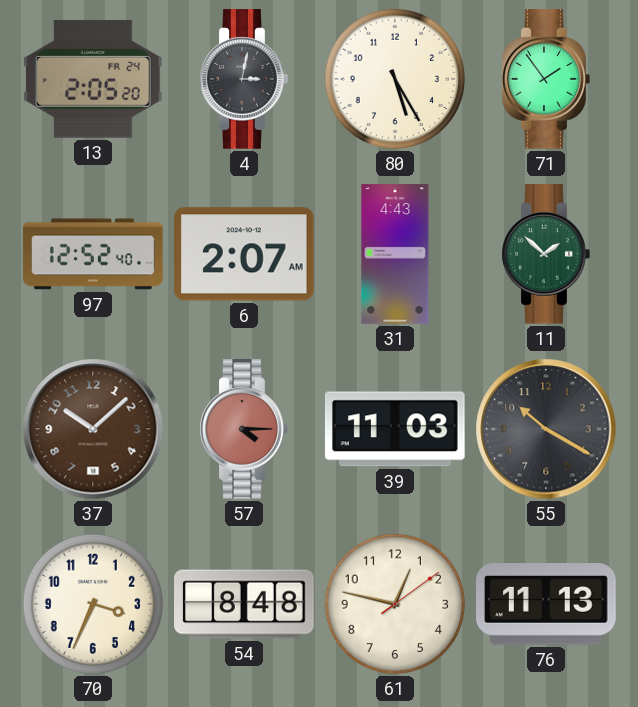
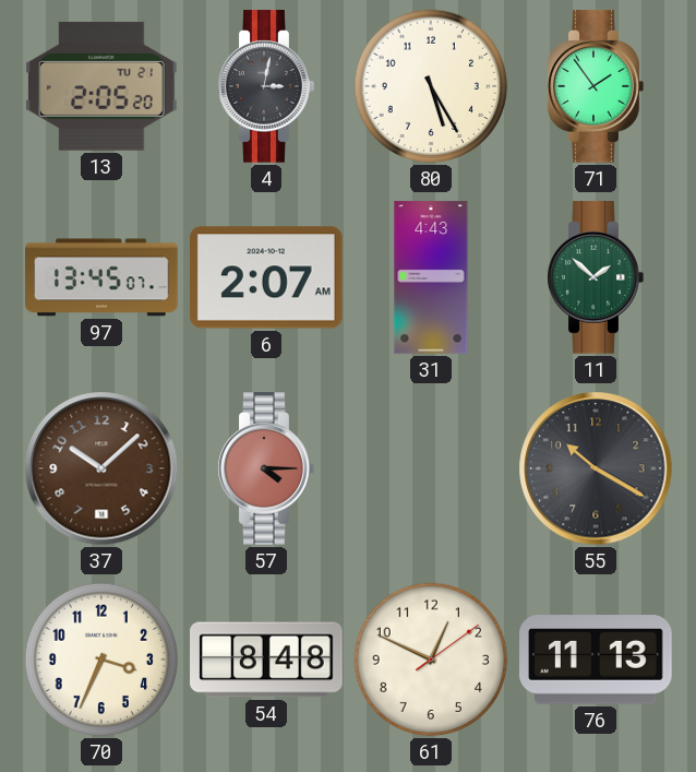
13 date: FR 24 -> TU 21
97: 12:52 -> 13:45
39: 11:03 -> none
61: 12:47 -> 12:49
